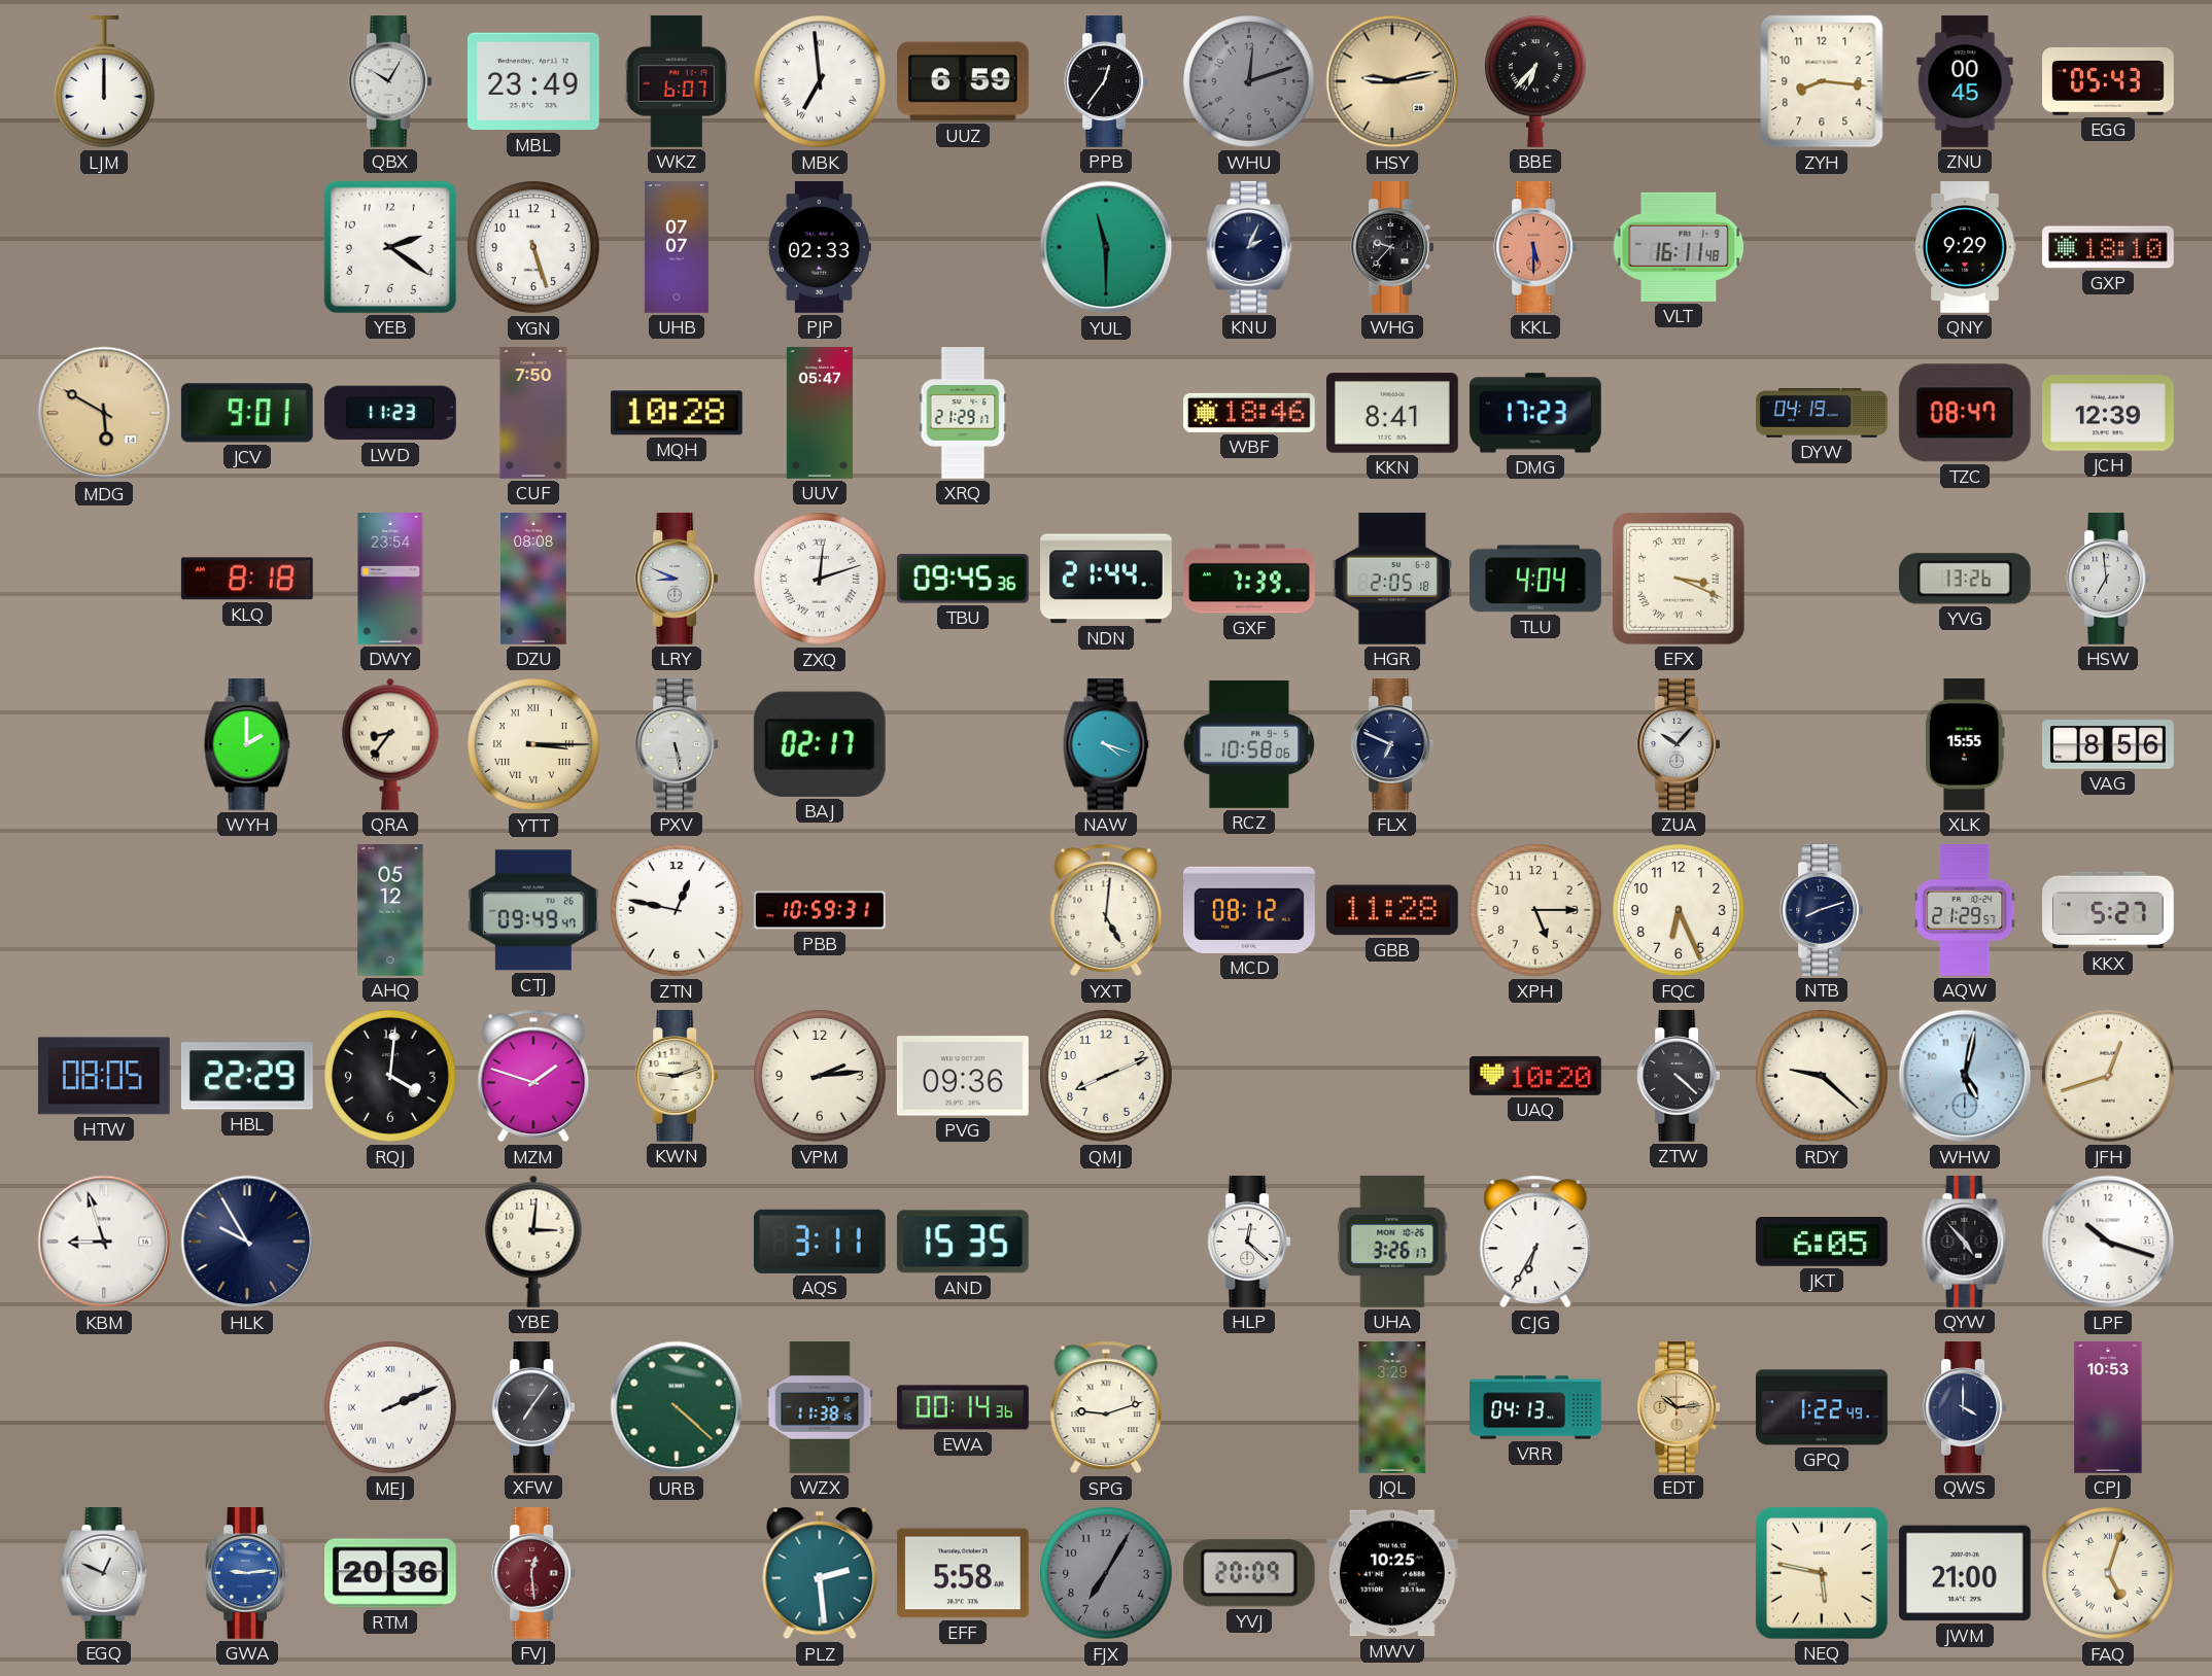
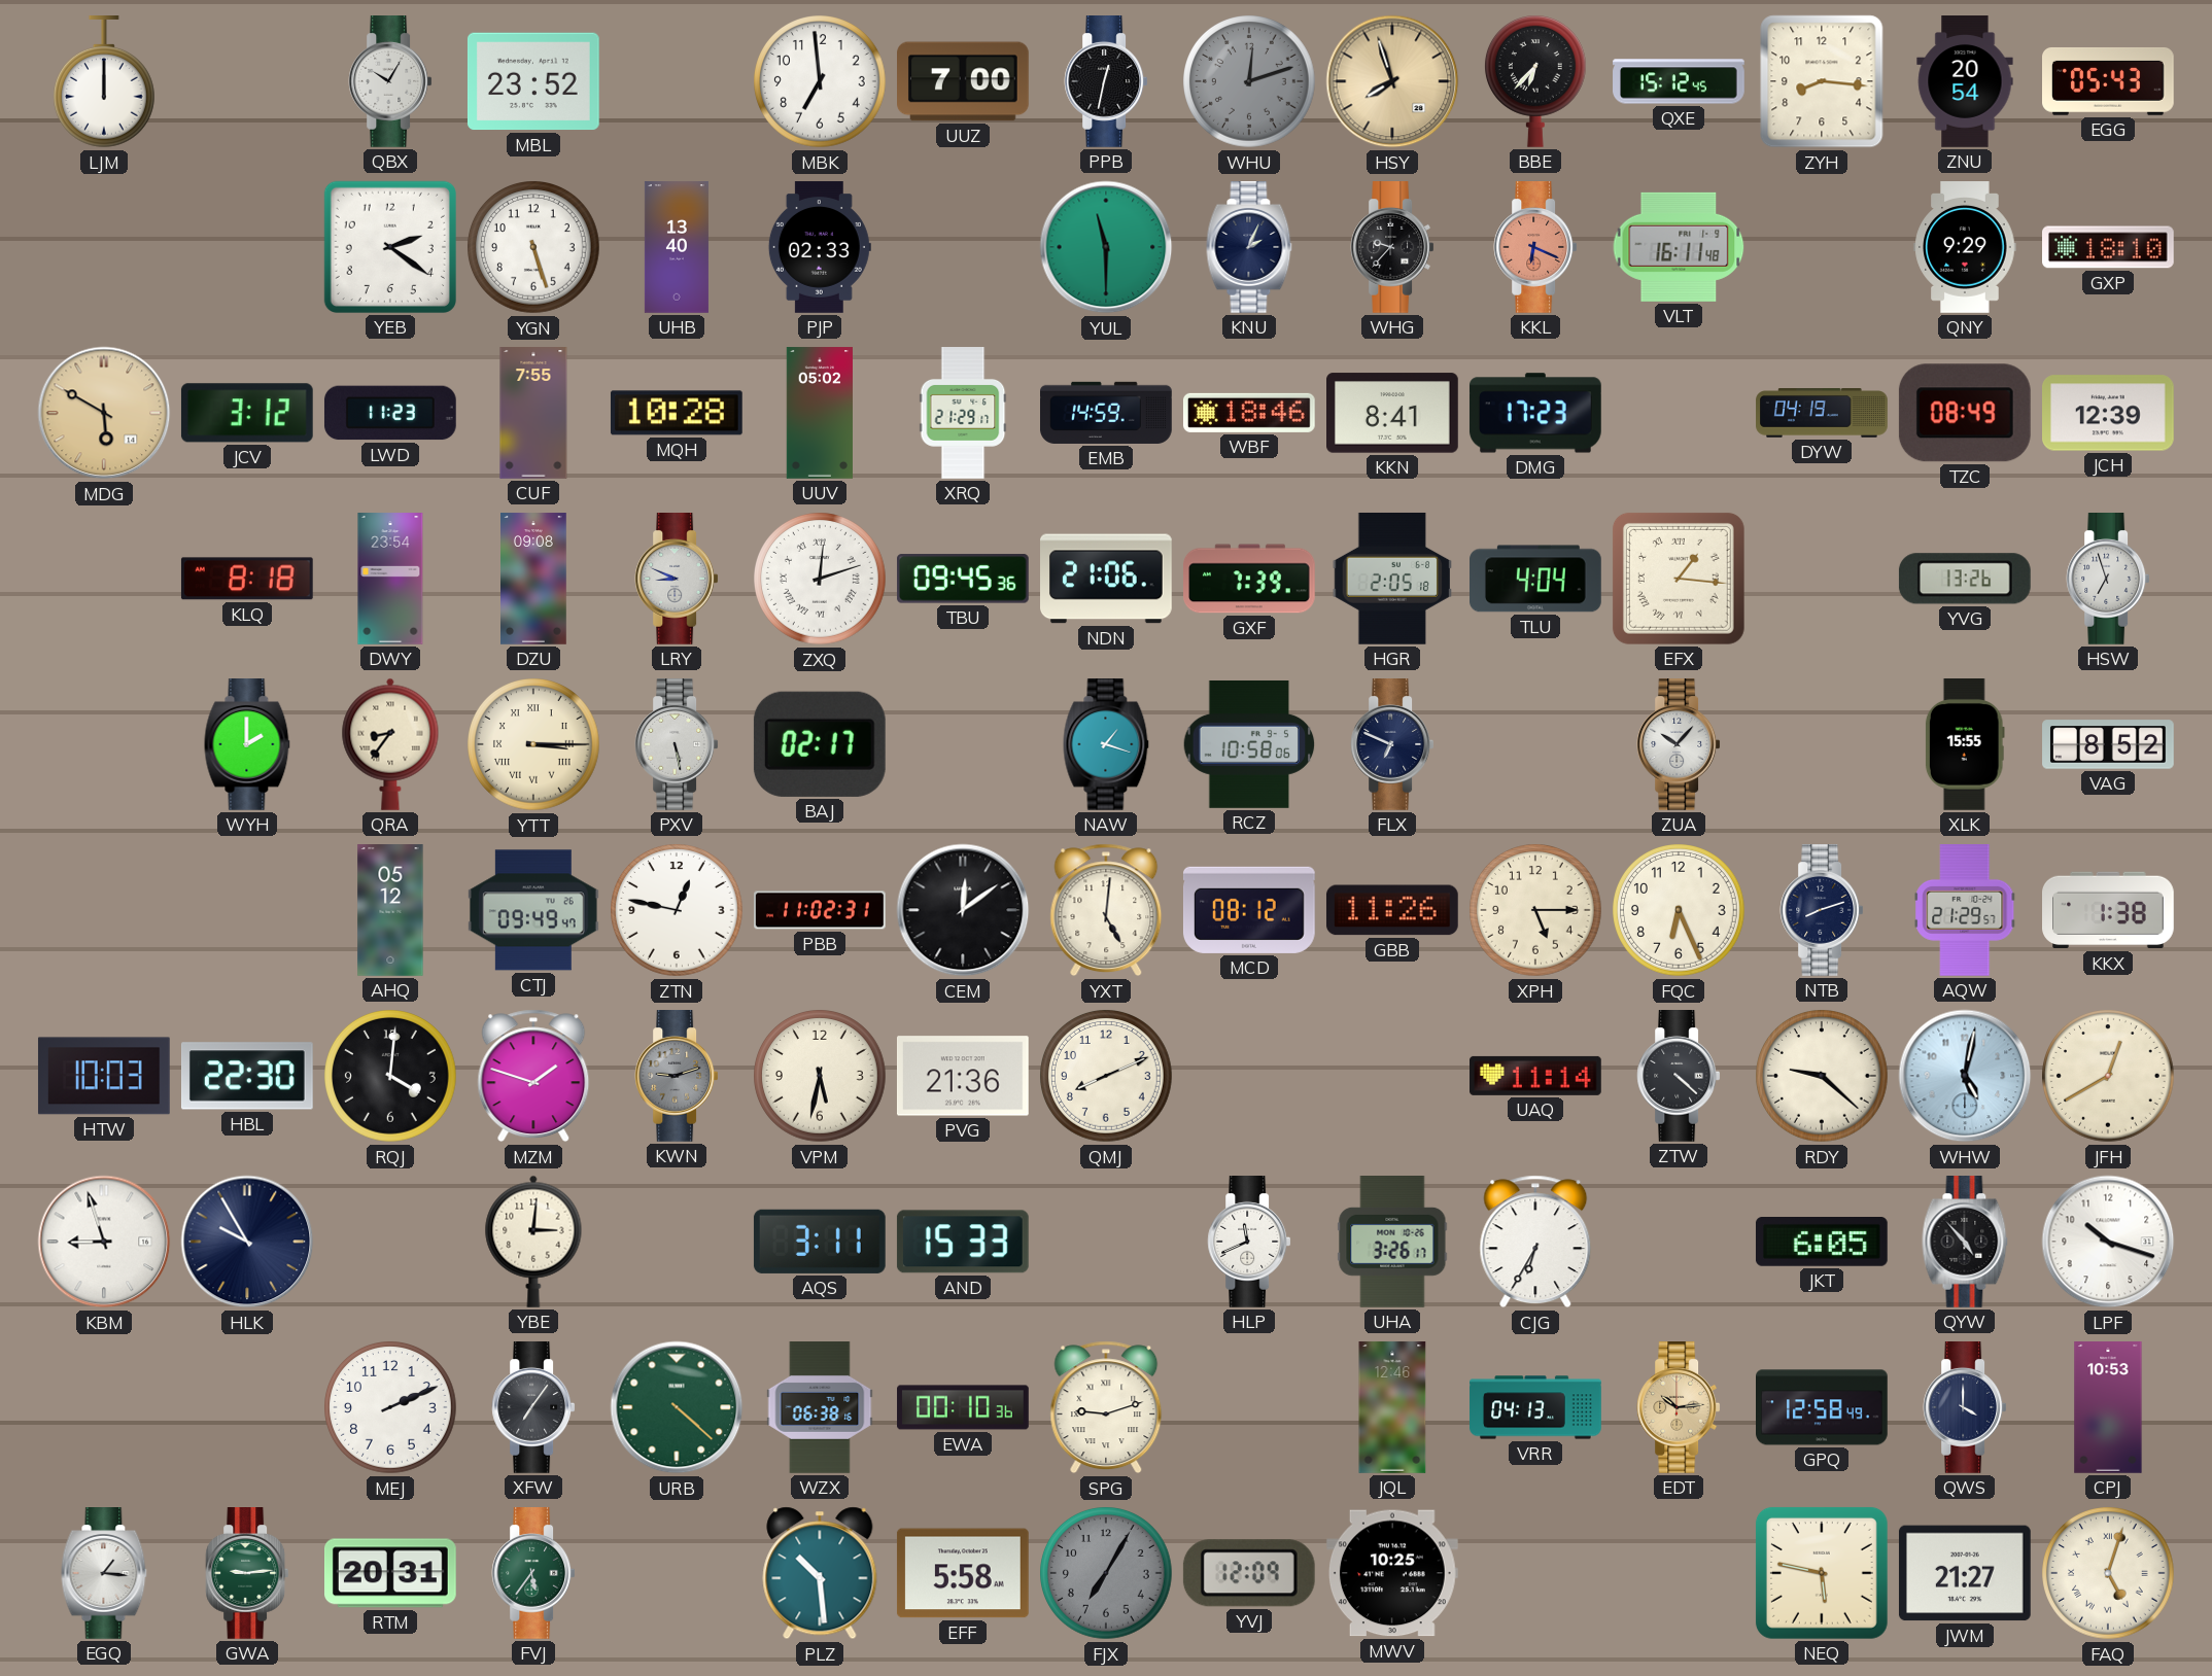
MBL: 23:49 -> 23:52
WKZ: 6:07 -> none
MBK numerals: Roman -> Arabic
UUZ: 6:59 -> 7:00
PPB: 12:36 -> 12:32
HSY: 9:13 -> 7:57
QXE: none -> 15:12
ZNU: 00:45 -> 20:54
UHB: 07:07 -> 13:40
KKL: 5:30 -> 6:19
JCV: 9:01 -> 3:12
CUF: 7:50 -> 7:55
UUV: 05:47 -> 05:02
EMB: none -> 14:59
TZC: 08:47 -> 08:49
DZU: 08:08 -> 09:08
NDN: 21:44 -> 21:06
EFX: 3:19 -> 1:16
HSW: 6:59 -> 6:57
NAW: 4:18 -> 1:18
VAG: 8:56 -> 8:52
PBB: 10:59 -> 11:02
CEM: none -> 12:09
GBB: 11:28 -> 11:26
KKX: 5:27 -> 1:38
HTW: 08:05 -> 10:03
HBL: 22:29 -> 22:30
KWN dial: cream -> grey
VPM: 2:14 -> 5:32
PVG: 09:36 -> 21:36
UAQ: 10:20 -> 11:14
JFH: 12:42 -> 12:40
AND: 15:35 -> 15:33
HLP: 12:22 -> 11:41
MEJ numerals: Roman -> Arabic
WZX: 11:38 -> 06:38
EWA: 00:14 -> 00:10
JQL: 3:29 -> 12:46
GPQ: 1:22 -> 12:58
EGQ: 12:49 -> 1:16
GWA dial: blue -> green
RTM: 20:36 -> 20:31
FVJ: 12:29 -> 5:36
FVJ dial: burgundy -> green
PLZ: 2:29 -> 10:29
YVJ: 20:09 -> 12:09
JWM: 21:00 -> 21:27
